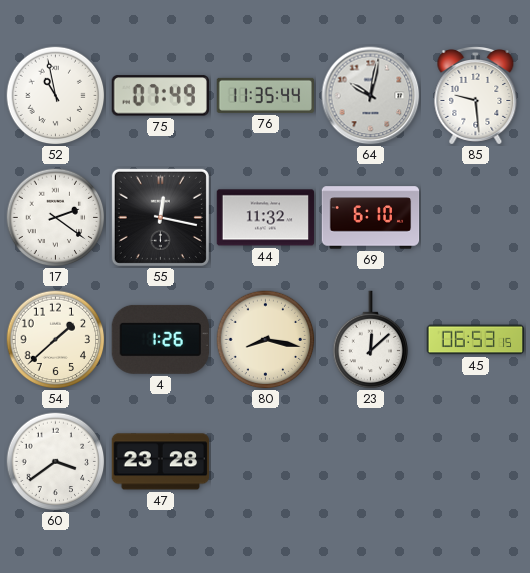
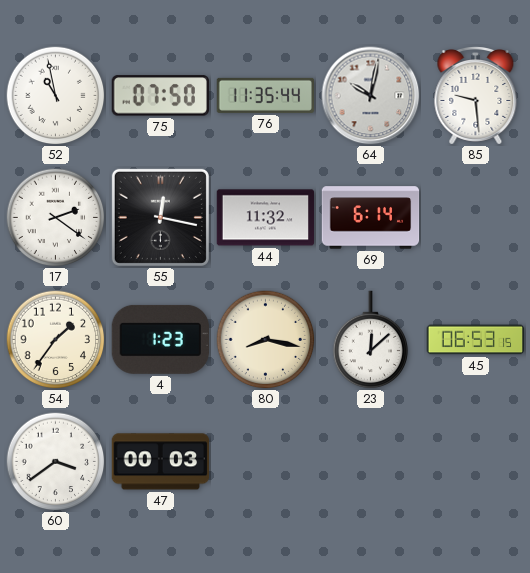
75: 07:49 -> 07:50
69: 6:10 -> 6:14
54: 1:38 -> 1:36
4: 1:26 -> 1:23
47: 23:28 -> 00:03
